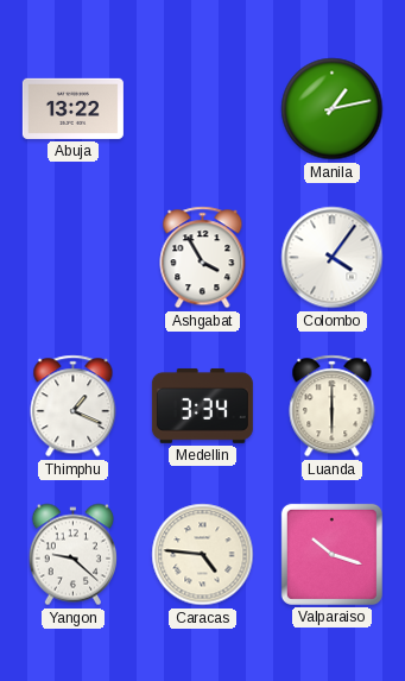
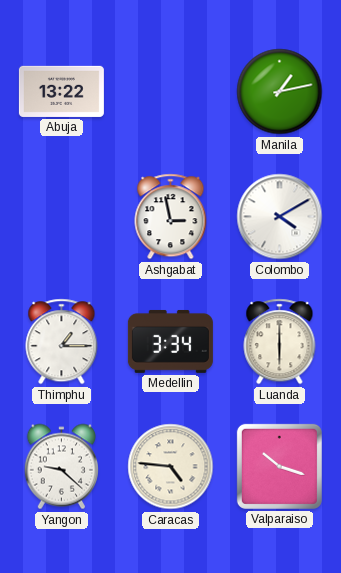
Ashgabat: 3:55 -> 2:58
Colombo: 4:06 -> 4:10
Thimphu: 1:19 -> 1:15
